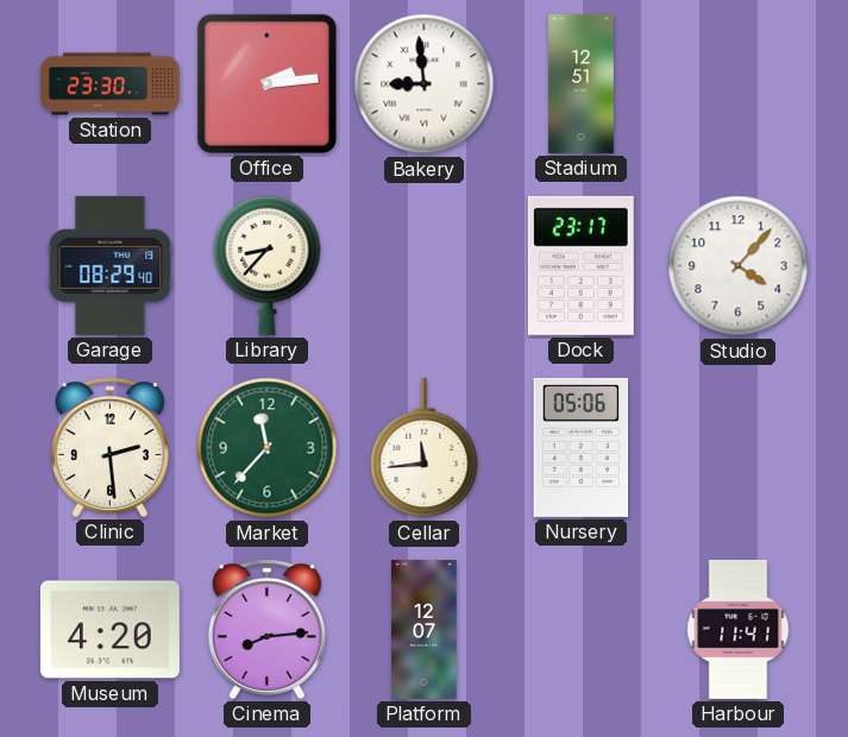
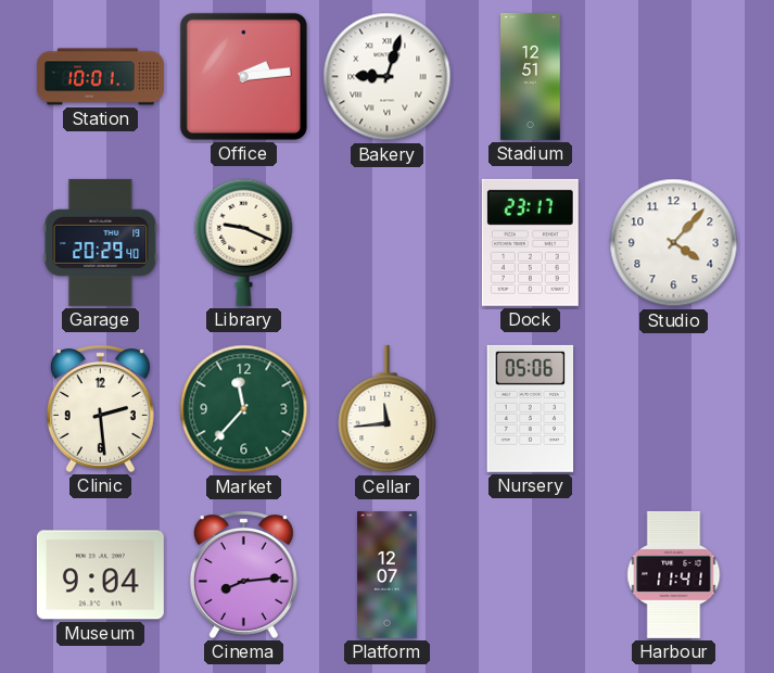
Station: 23:30 -> 10:01
Bakery: 8:59 -> 9:03
Garage: 08:29 -> 20:29
Library: 8:37 -> 9:19
Museum: 4:20 -> 9:04
